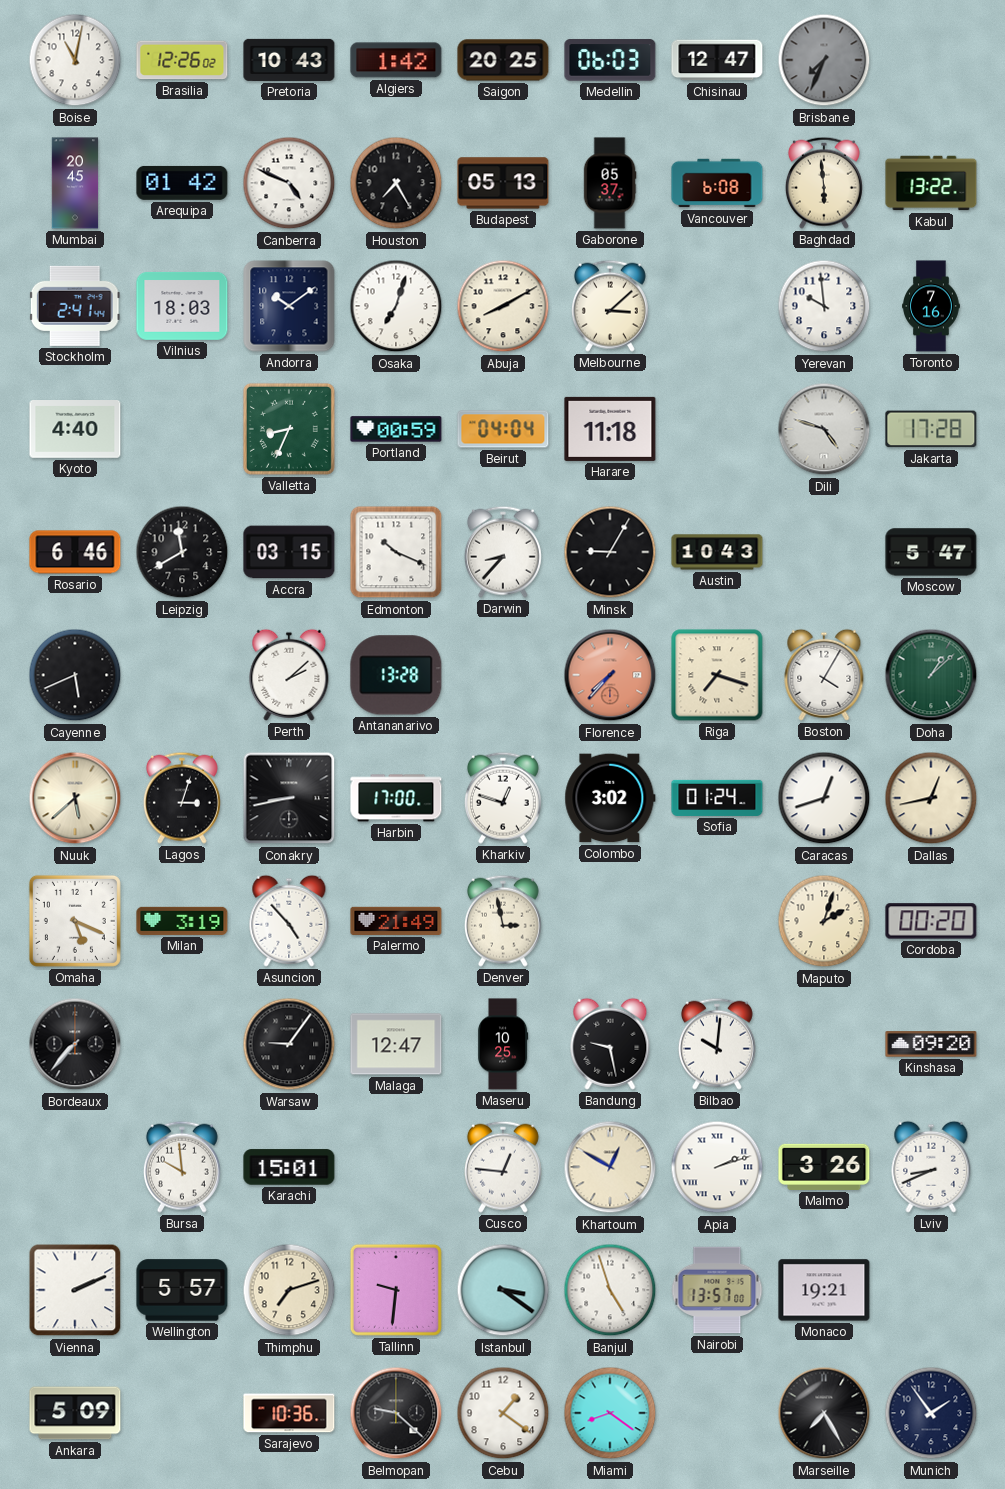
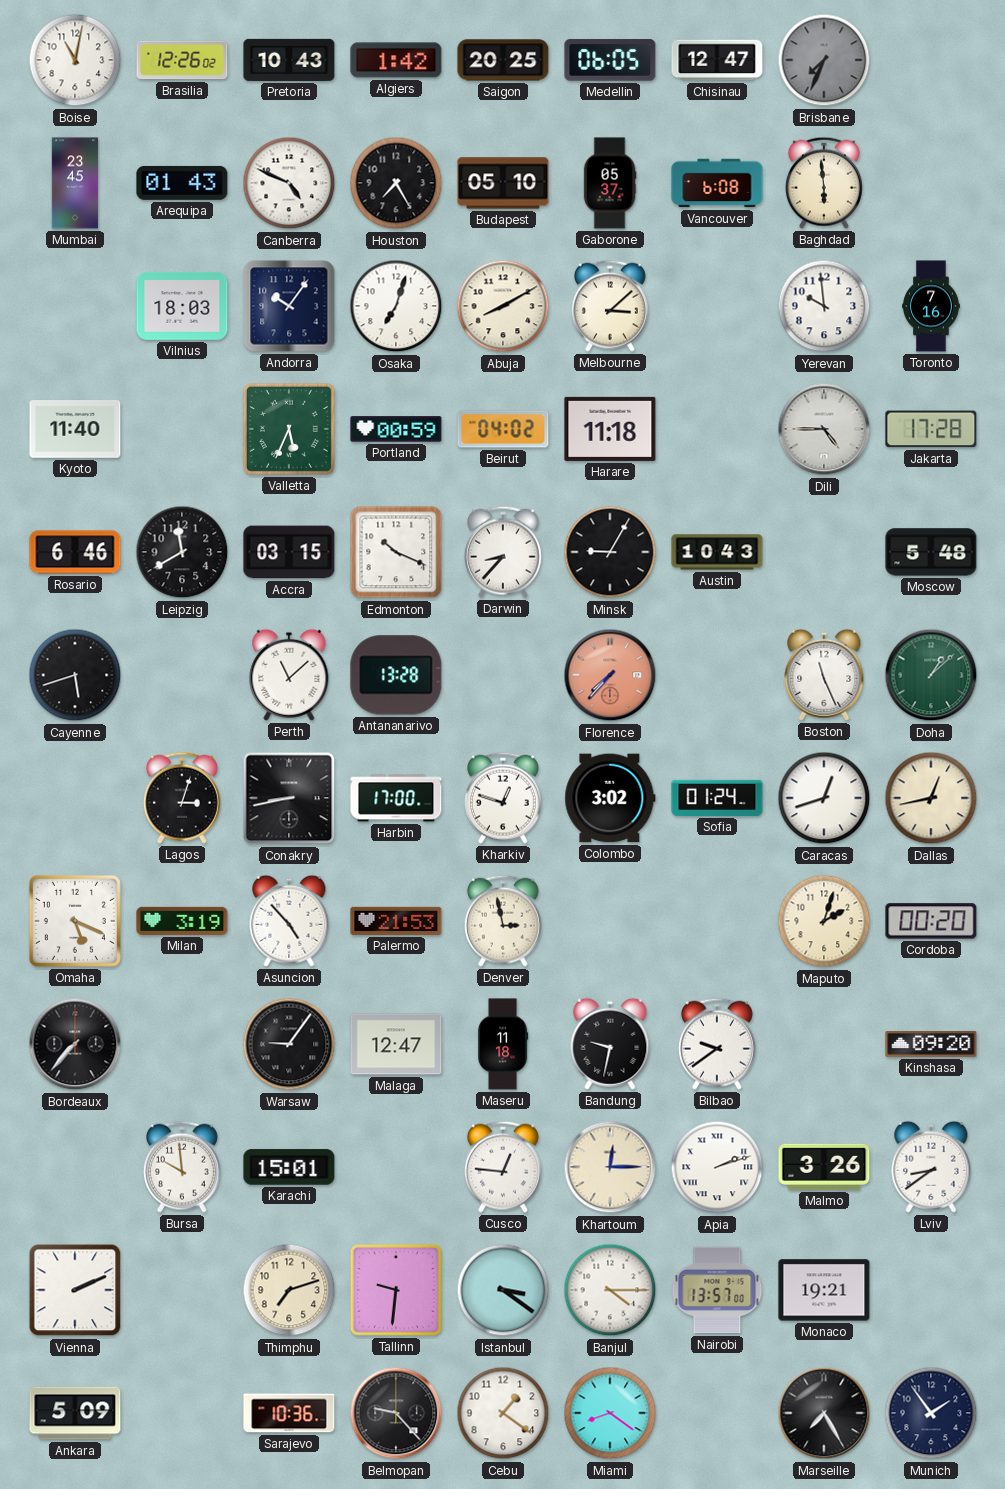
Medellin: 06:03 -> 06:05
Mumbai: 20:45 -> 23:45
Arequipa: 01:42 -> 01:43
Budapest: 05:13 -> 05:10
Kabul: 13:22 -> none
Stockholm: 2:41 -> none
Andorra: 10:09 -> 10:06
Kyoto: 4:40 -> 11:40
Valletta: 8:34 -> 5:34
Beirut: 04:04 -> 04:02
Dili: 4:48 -> 4:45
Moscow: 5:47 -> 5:48
Cayenne: 5:41 -> 5:42
Perth: 2:08 -> 11:08
Riga: 7:18 -> none
Boston: 4:05 -> 11:26
Nuuk: 5:38 -> none
Palermo: 21:49 -> 21:53
Maseru: 10:25 -> 11:18
Bandung: 9:28 -> 9:32
Bilbao: 10:01 -> 9:39
Khartoum: 12:50 -> 12:15
Lviv: 8:41 -> 8:39
Wellington: 5:57 -> none
Banjul: 4:57 -> 4:15
Belmopan: 9:22 -> 9:23
